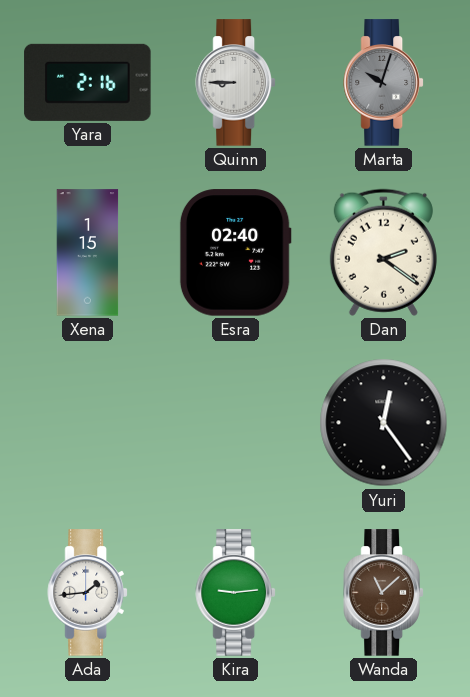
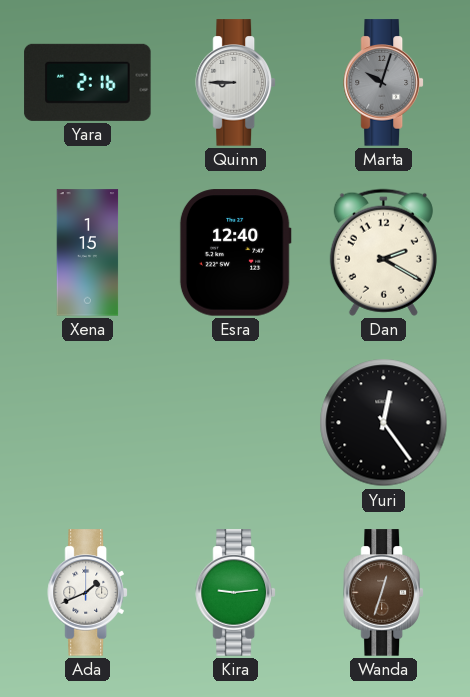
Esra: 02:40 -> 12:40
Dan: 2:21 -> 2:20
Ada: 1:44 -> 1:41
Wanda: 11:08 -> 12:33
